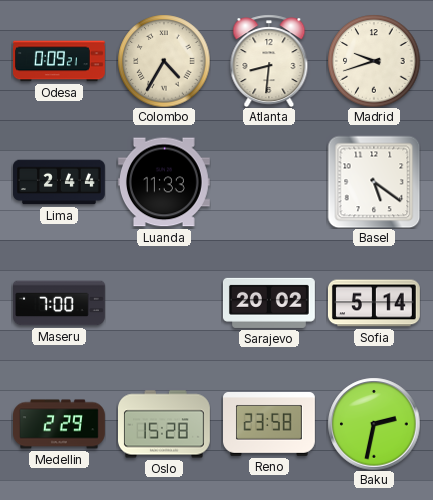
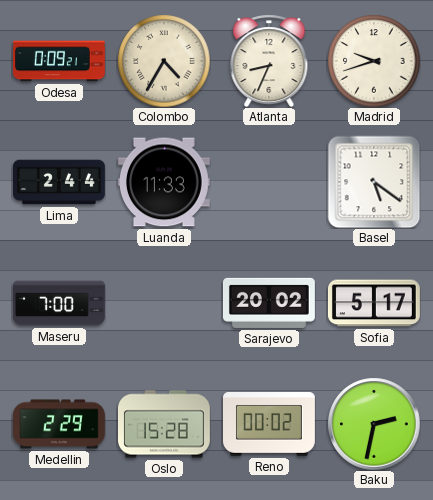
Atlanta: 8:31 -> 8:34
Sofia: 5:14 -> 5:17
Reno: 23:58 -> 00:02
